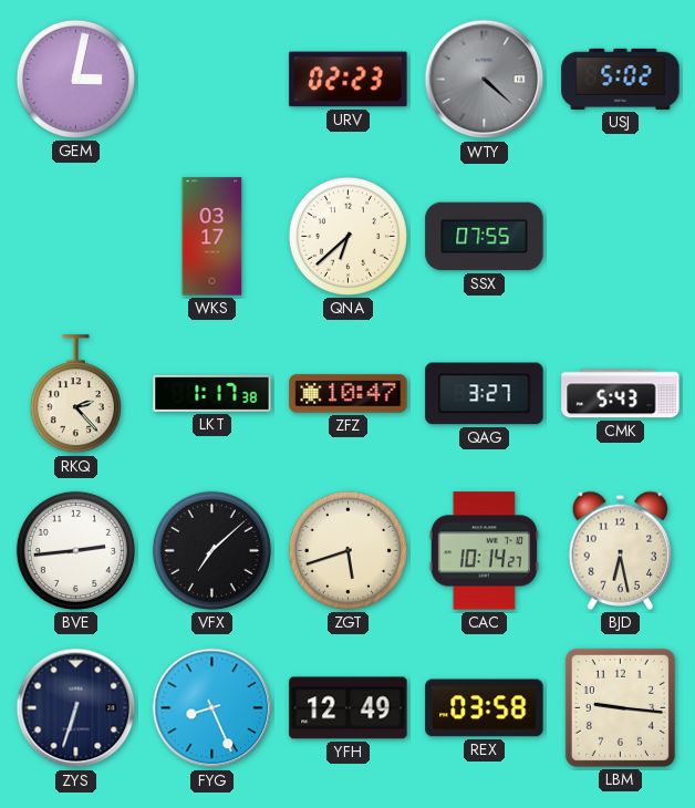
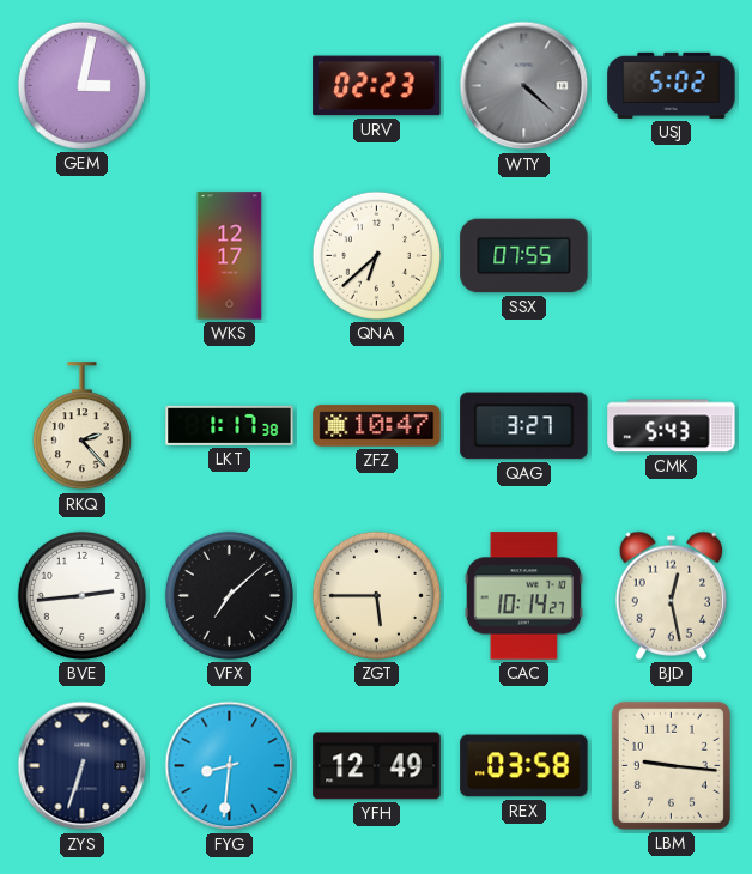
WKS: 03:17 -> 12:17
ZGT: 5:42 -> 5:45
BJD: 6:28 -> 12:28
FYG: 8:26 -> 8:31
